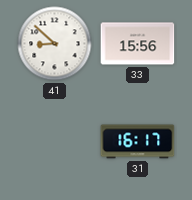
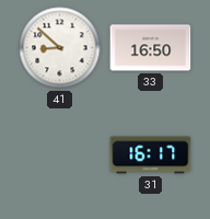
33: 15:56 -> 16:50
